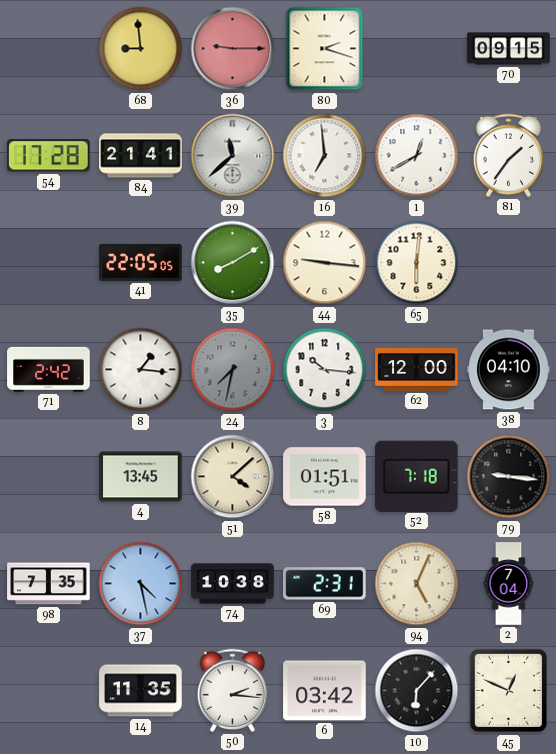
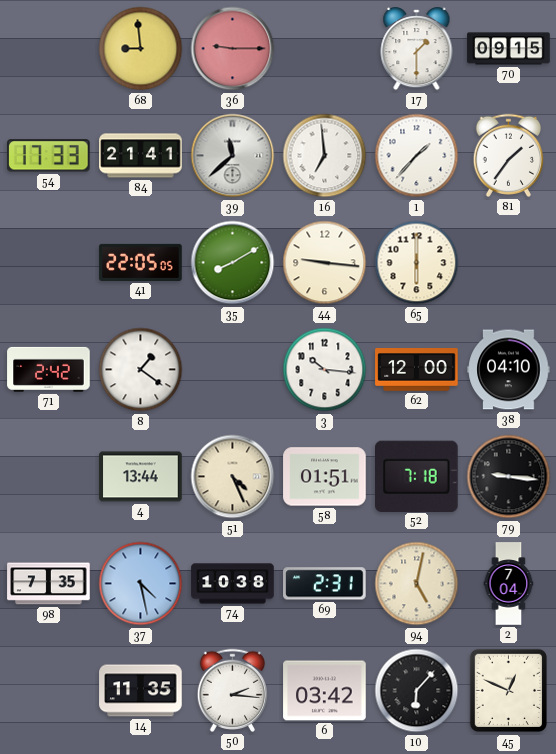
80: 2:18 -> none
17: none -> 1:30
54: 17:28 -> 17:33
1: 12:40 -> 1:37
65: 6:01 -> 6:00
8: 1:16 -> 1:21
24: 7:32 -> none
4: 13:45 -> 13:44
51: 4:08 -> 4:26
94: 5:04 -> 5:02
